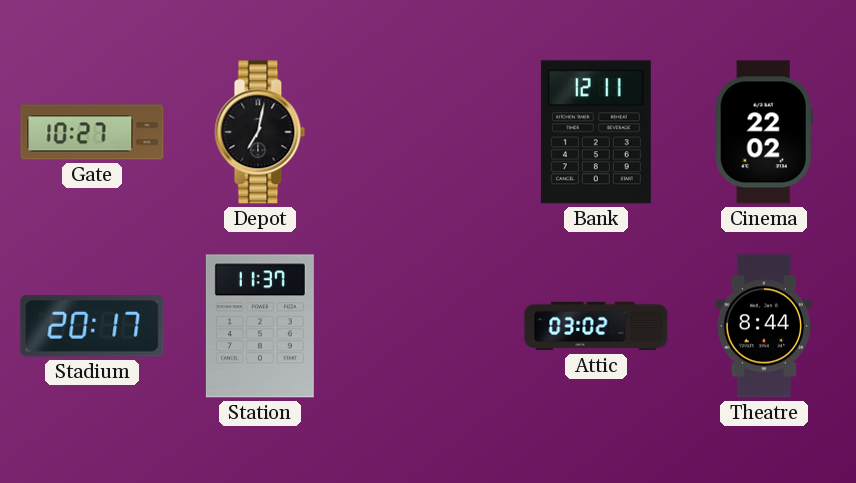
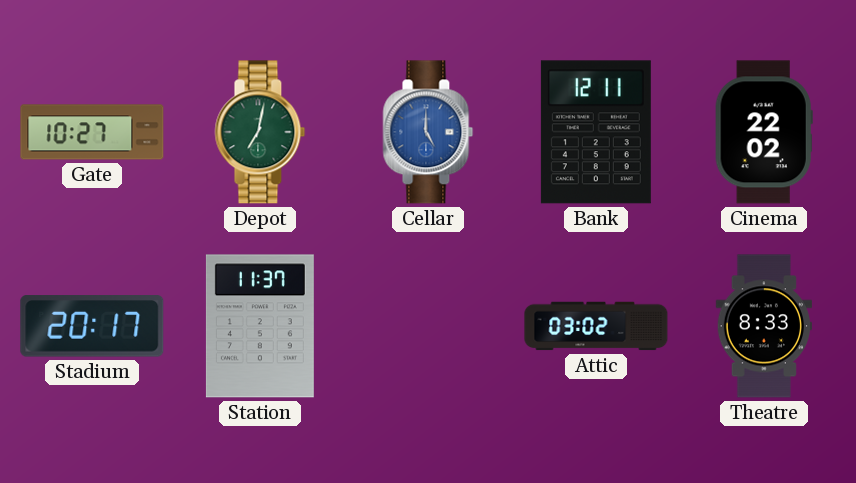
Depot dial: black -> green
Cellar: none -> 5:00
Theatre: 8:44 -> 8:33
